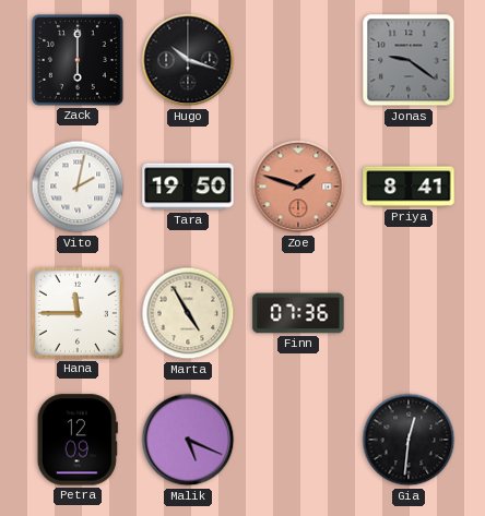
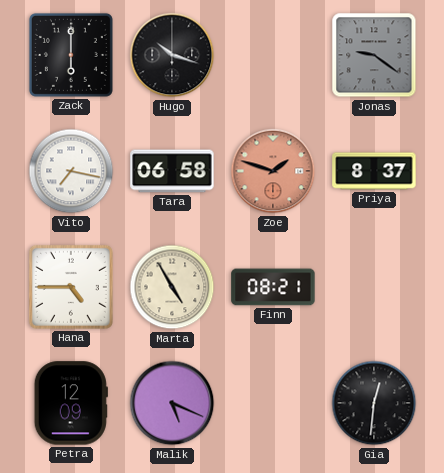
Vito: 2:02 -> 7:17
Tara: 19:50 -> 06:58
Priya: 8:41 -> 8:37
Hana: 11:45 -> 4:45
Finn: 07:36 -> 08:21
